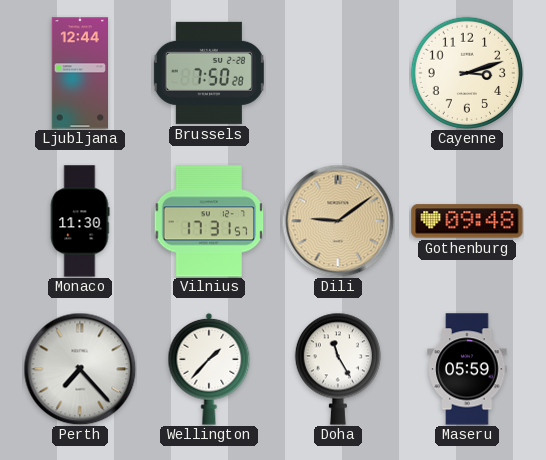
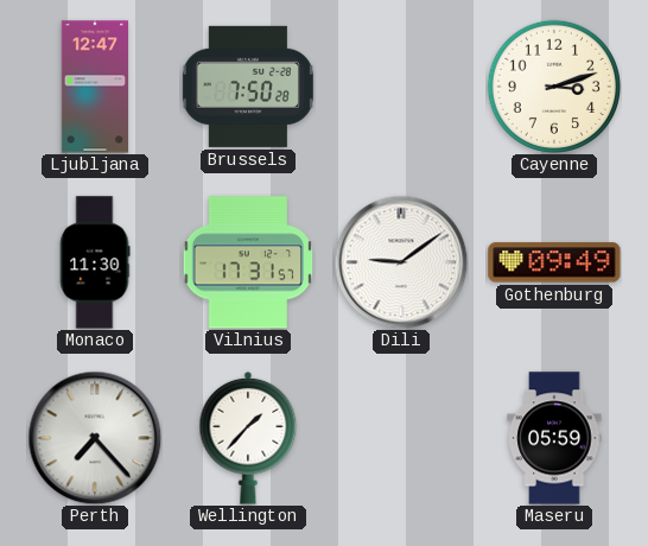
Ljubljana: 12:44 -> 12:47
Dili dial: champagne -> white
Gothenburg: 09:48 -> 09:49
Doha: 11:25 -> none
